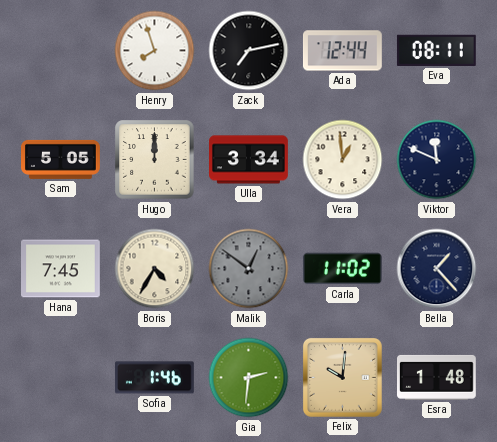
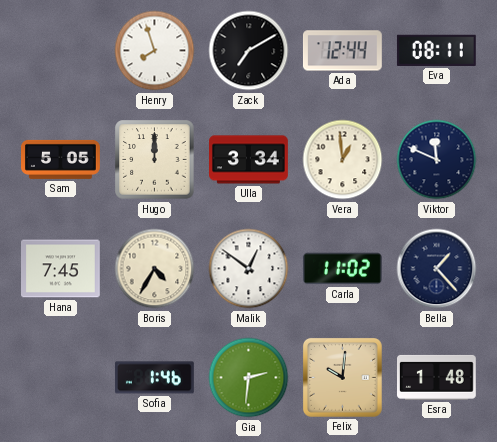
Zack: 7:13 -> 7:10
Malik dial: grey -> white
